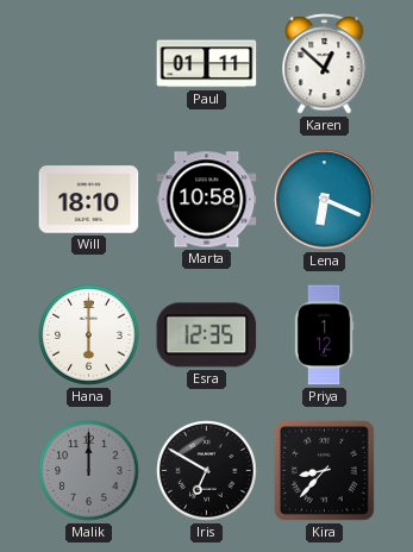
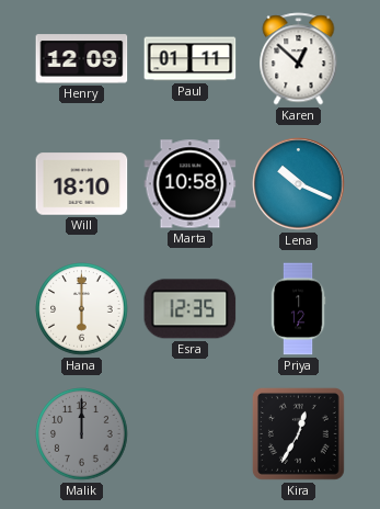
Henry: none -> 12:09
Lena: 6:19 -> 10:19
Iris: 6:50 -> none
Kira: 8:37 -> 12:35
